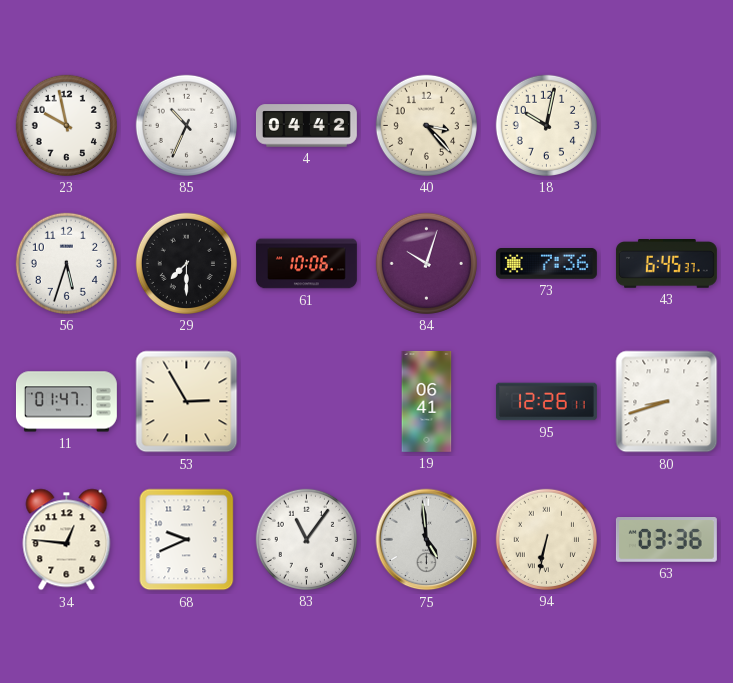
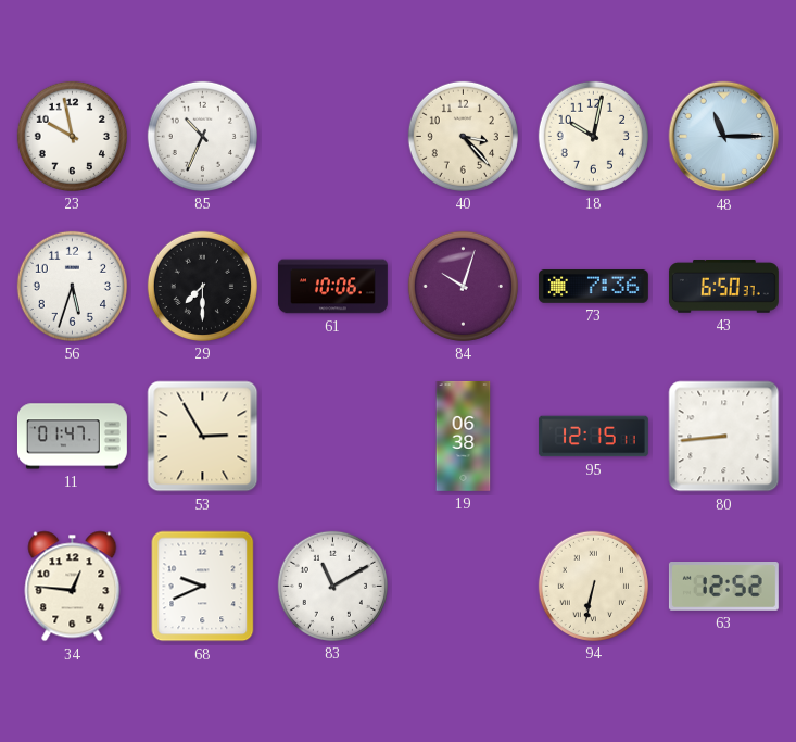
4: 04:42 -> none
48: none -> 11:15
43: 6:45 -> 6:50
19: 06:41 -> 06:38
95: 12:26 -> 12:15
80: 8:42 -> 8:44
83: 11:06 -> 11:10
75: 4:59 -> none
63: 03:36 -> 12:52
